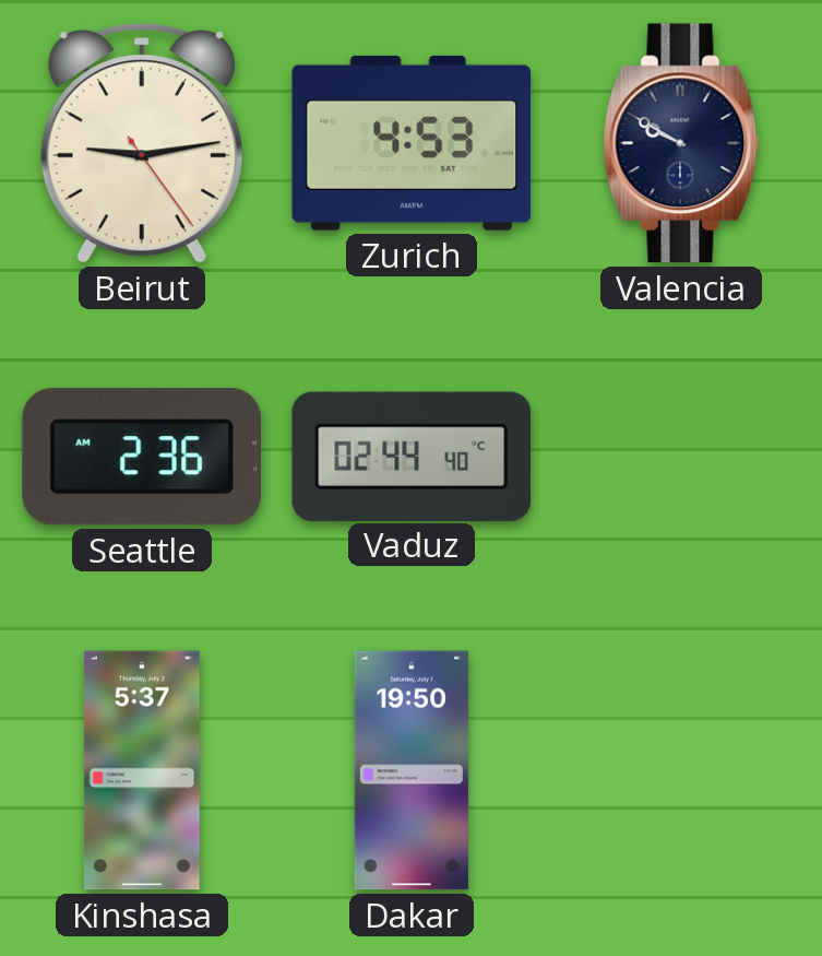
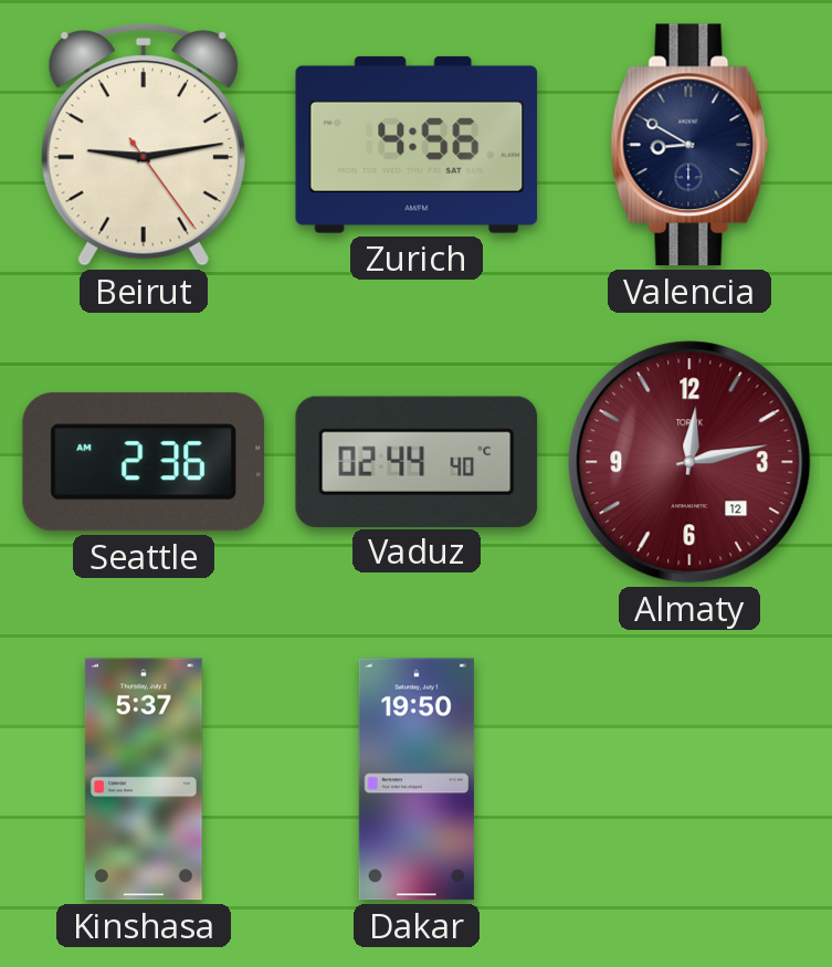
Zurich: 4:53 -> 4:56
Valencia: 9:50 -> 8:50
Almaty: none -> 12:13
